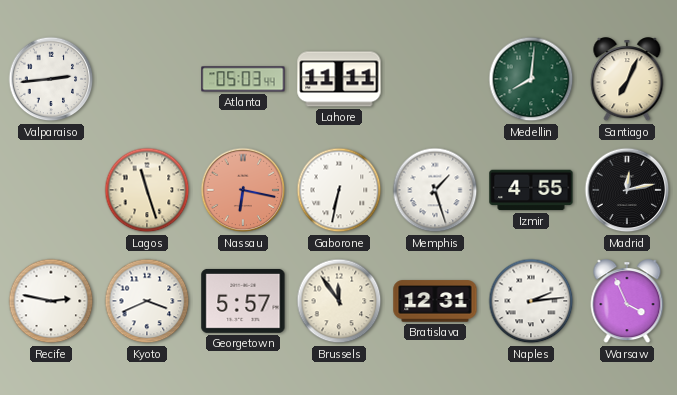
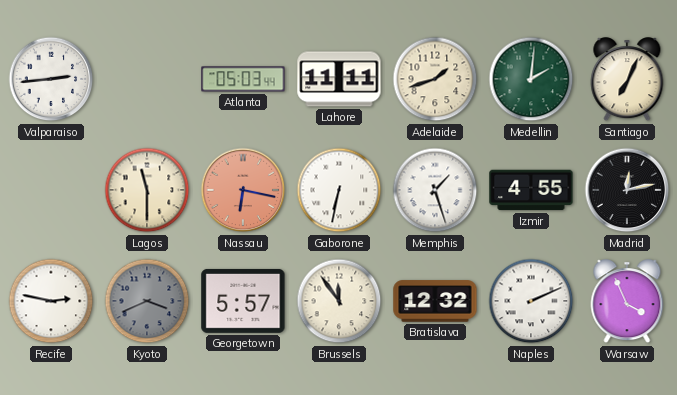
Adelaide: none -> 1:42
Medellin: 8:01 -> 2:01
Lagos: 11:27 -> 11:30
Kyoto dial: white -> grey
Bratislava: 12:31 -> 12:32
Naples: 2:14 -> 2:11
